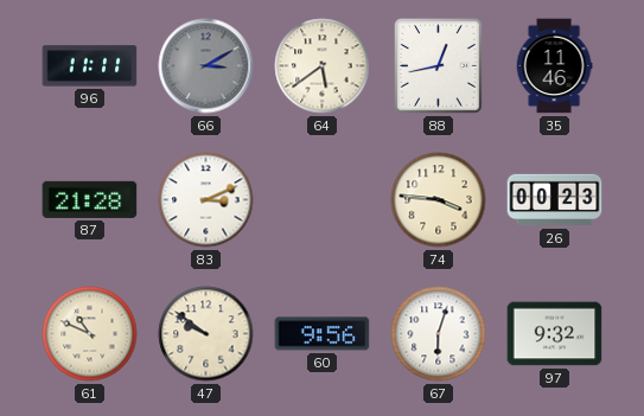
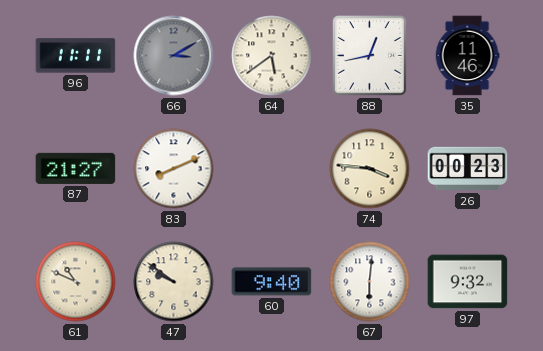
87: 21:28 -> 21:27
83: 3:11 -> 8:11
60: 9:56 -> 9:40
67: 6:03 -> 6:01
